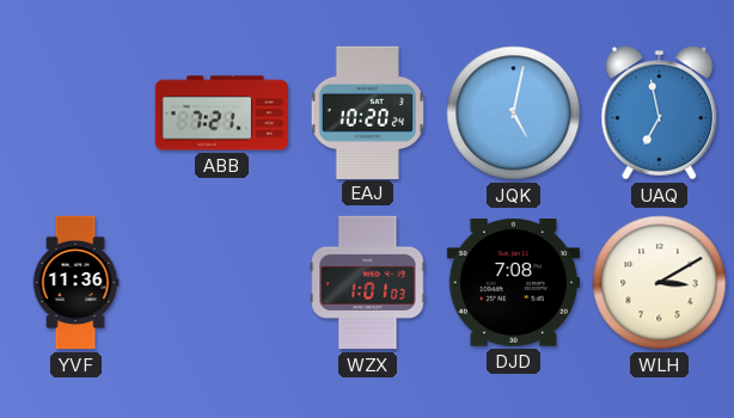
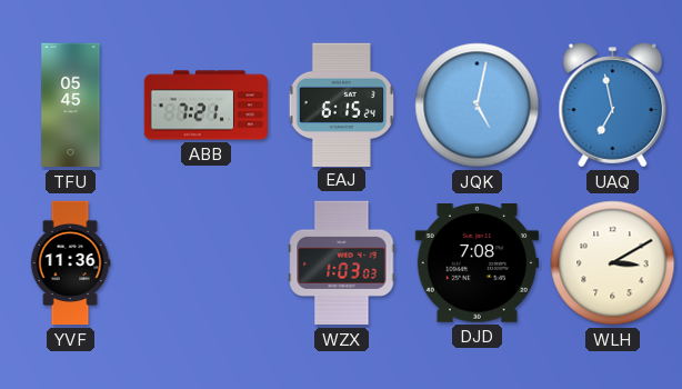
TFU: none -> 05:45
EAJ: 10:20 -> 6:15
WZX: 1:01 -> 1:03
